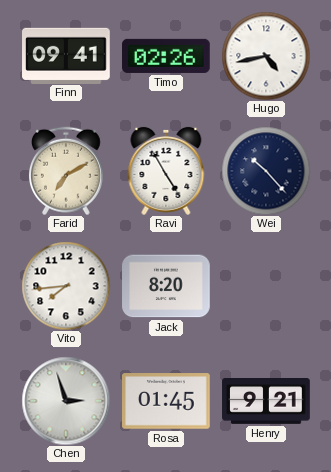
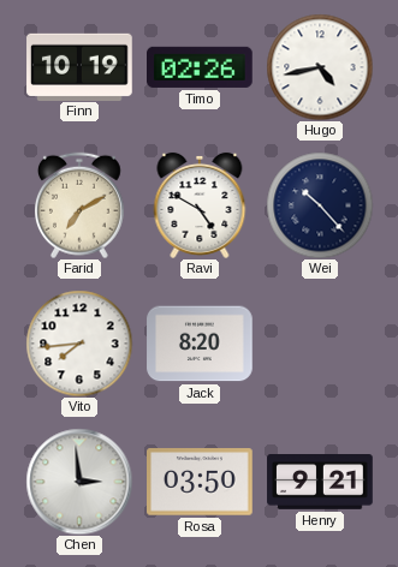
Finn: 09:41 -> 10:19
Ravi: 4:55 -> 4:50
Chen: 2:57 -> 2:59
Rosa: 01:45 -> 03:50
